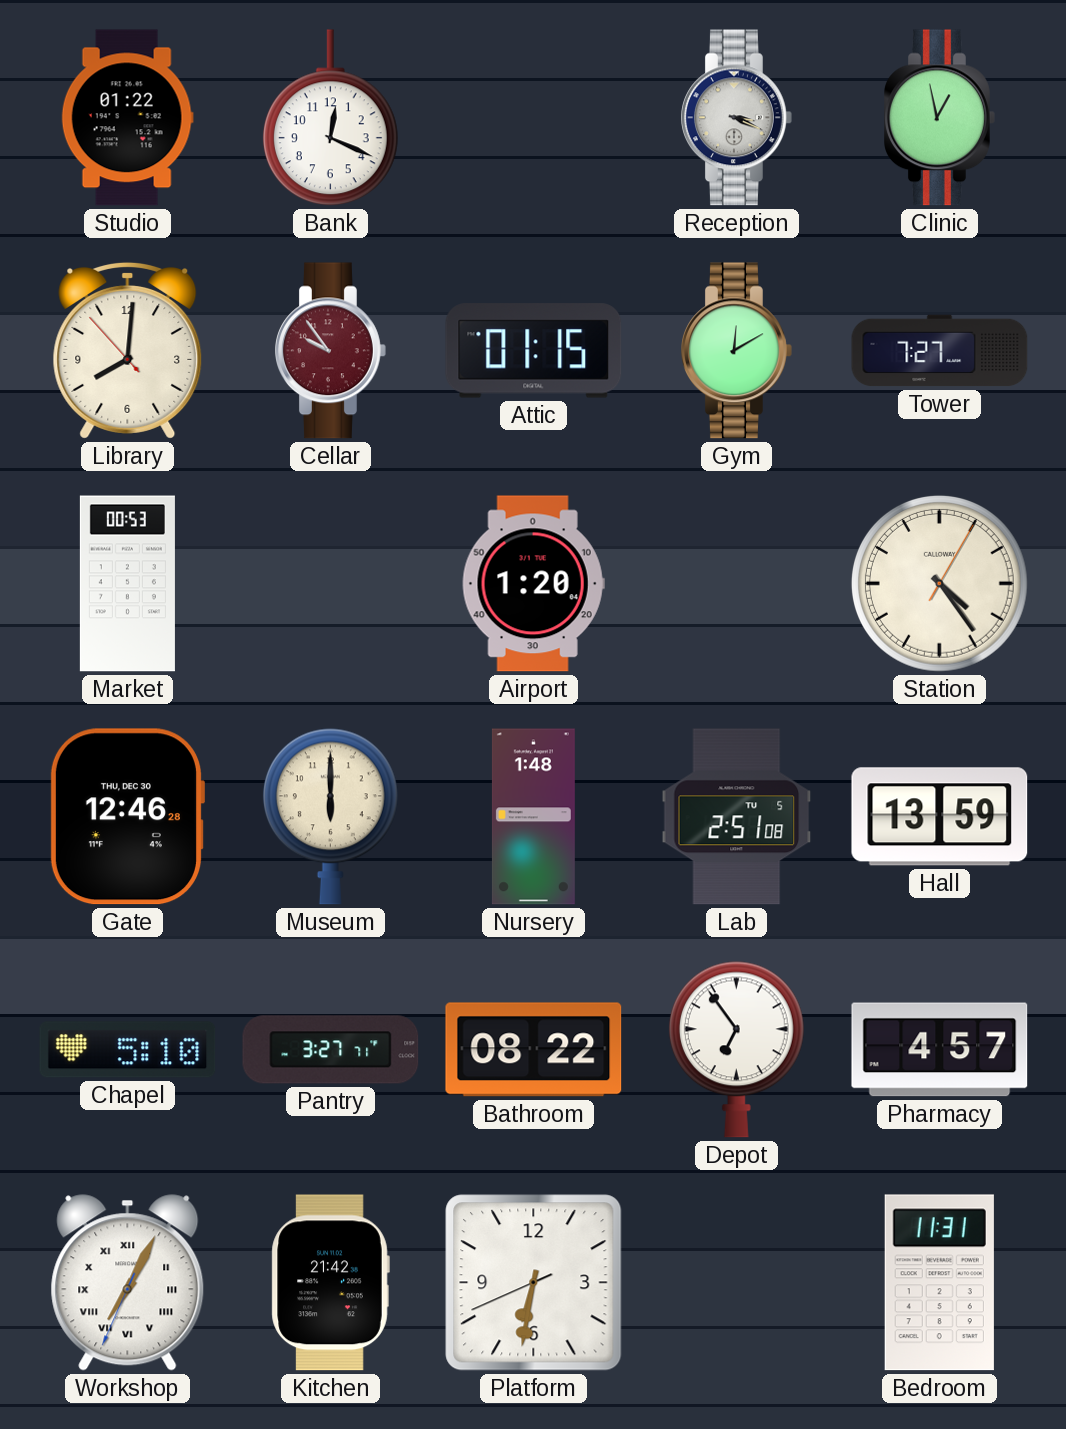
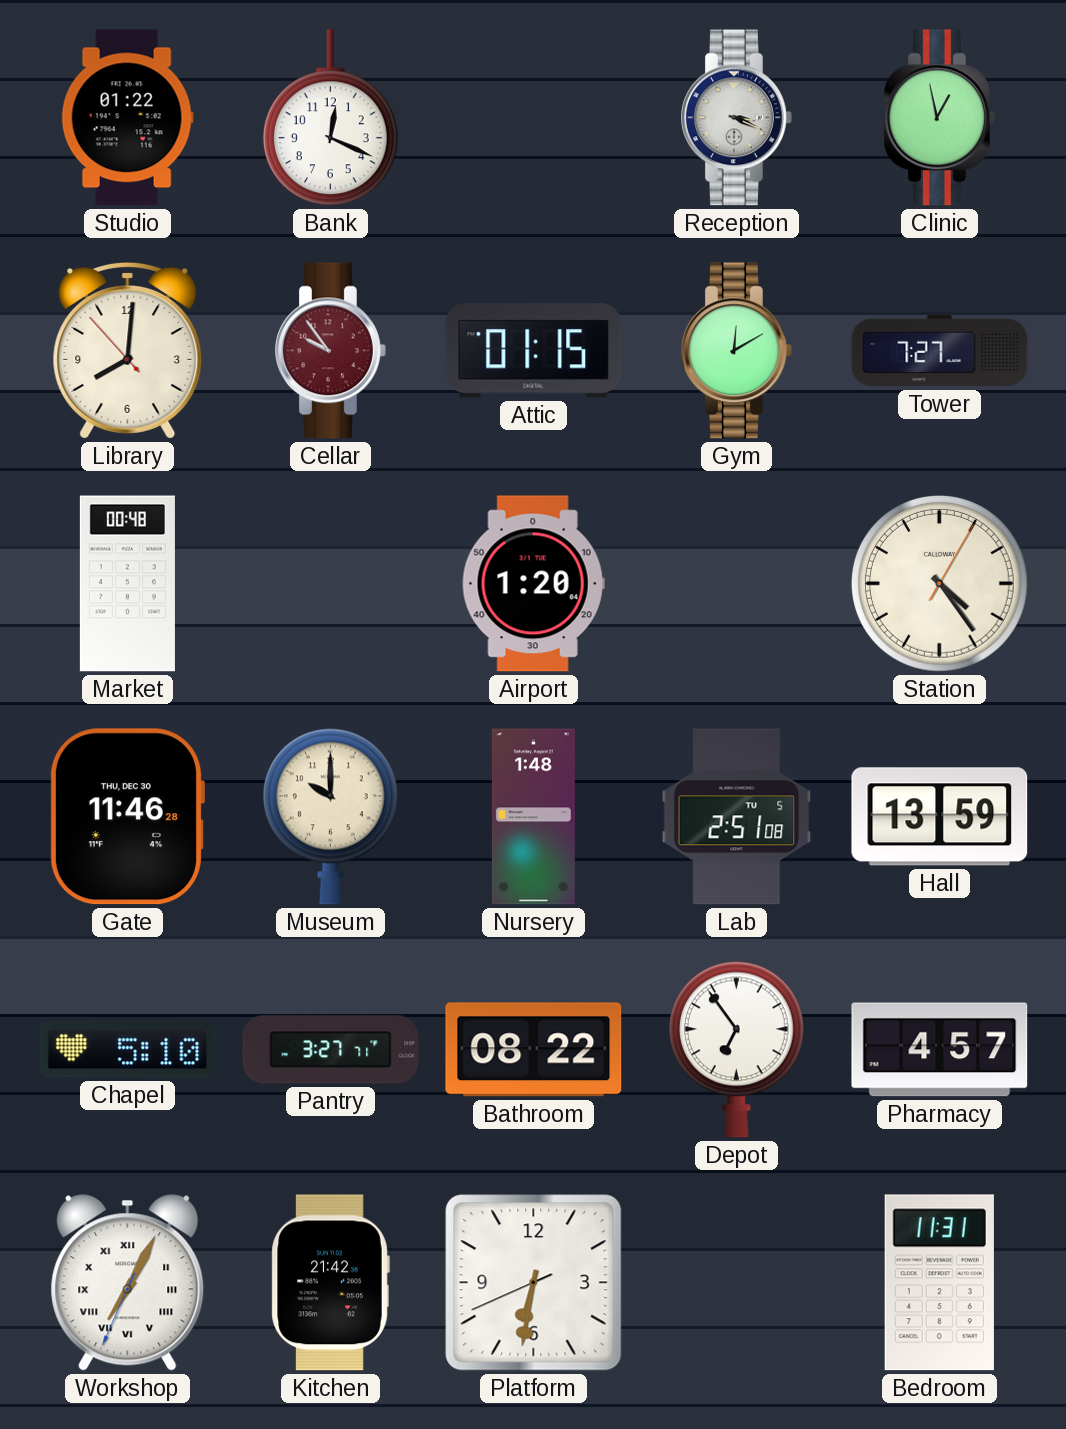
Market: 00:53 -> 00:48
Gate: 12:46 -> 11:46
Museum: 6:00 -> 10:00
